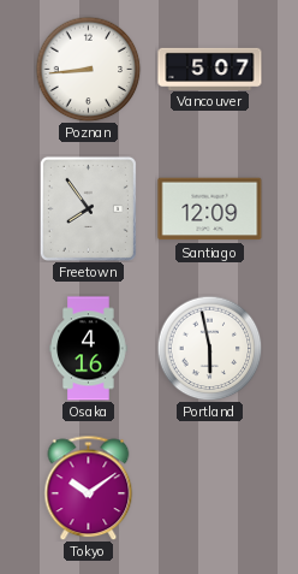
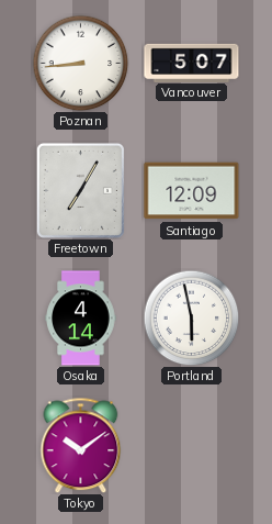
Freetown: 7:54 -> 7:05
Osaka: 4:16 -> 4:14
